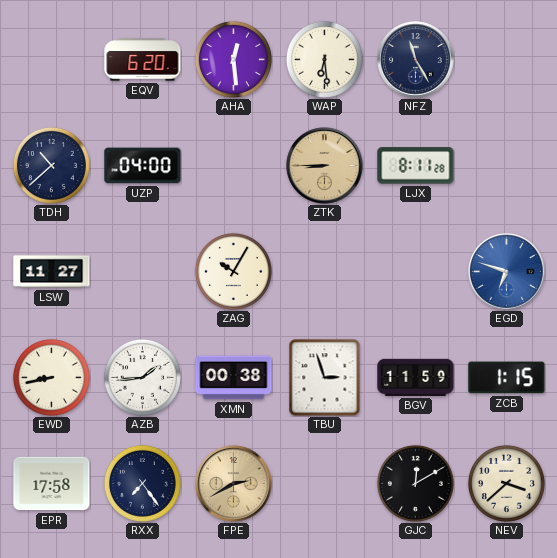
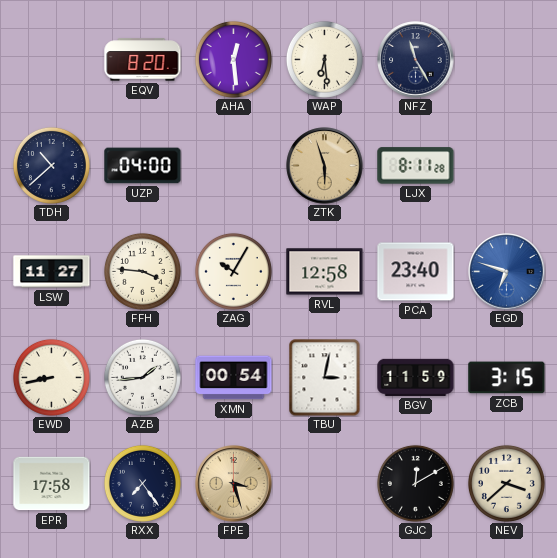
EQV: 6:20 -> 8:20
ZTK: 8:45 -> 5:57
FFH: none -> 3:46
RVL: none -> 12:58
PCA: none -> 23:40
XMN: 00:38 -> 00:54
TBU: 2:57 -> 3:02
ZCB: 1:15 -> 3:15
FPE: 2:40 -> 3:27
